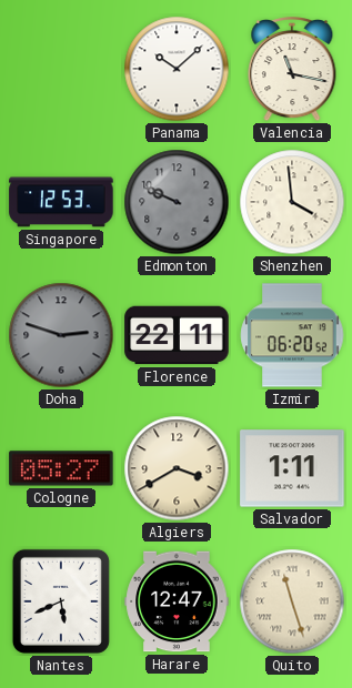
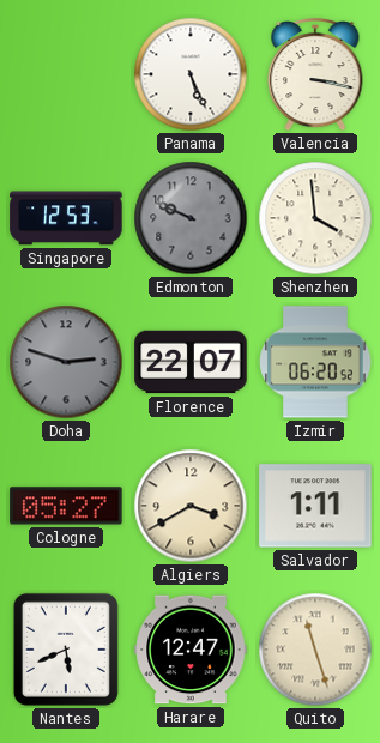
Panama: 10:08 -> 5:26
Valencia: 11:17 -> 3:17
Florence: 22:11 -> 22:07
